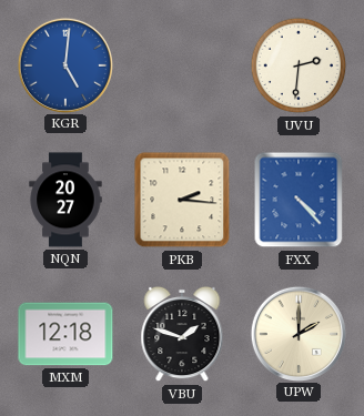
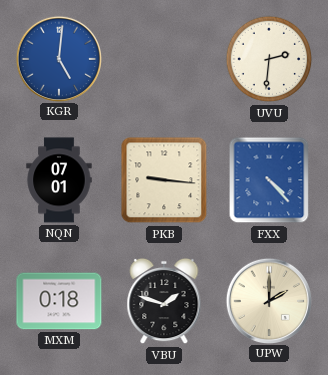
NQN: 20:27 -> 07:01
PKB: 2:16 -> 9:16
MXM: 12:18 -> 0:18
